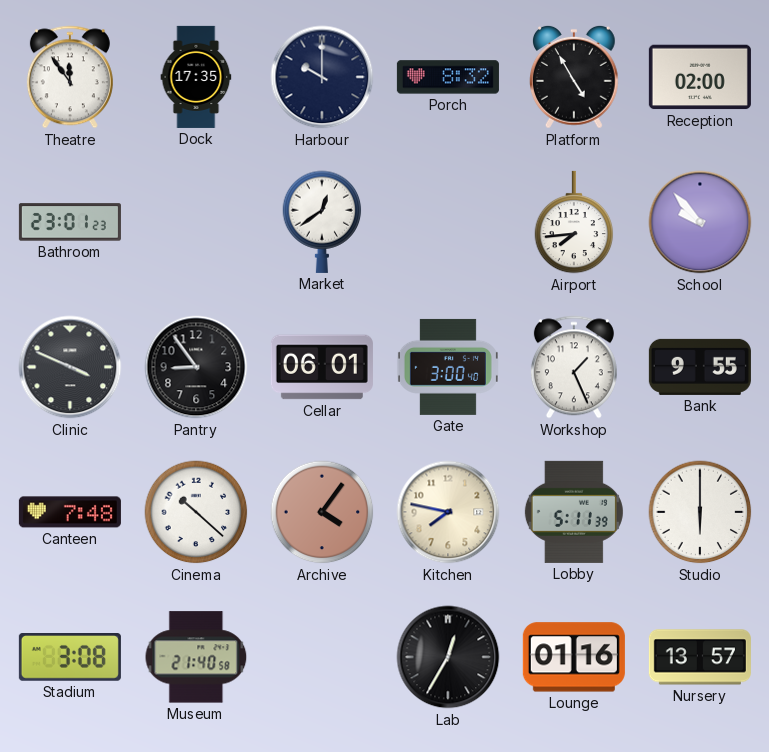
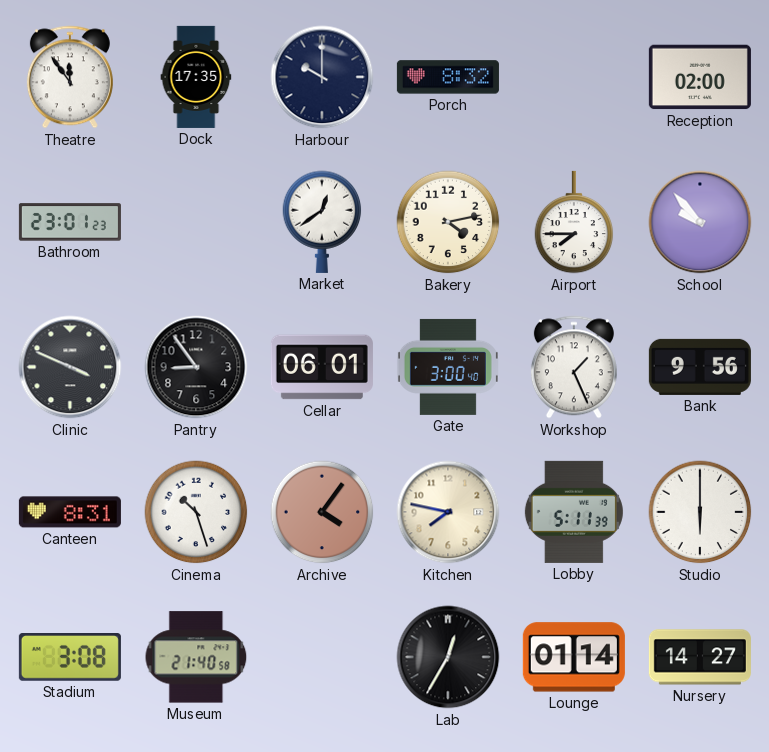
Platform: 4:55 -> none
Bakery: none -> 4:13
Airport: 7:44 -> 7:45
Bank: 9:55 -> 9:56
Canteen: 7:48 -> 8:31
Cinema: 10:22 -> 10:27
Lounge: 01:16 -> 01:14
Nursery: 13:57 -> 14:27
